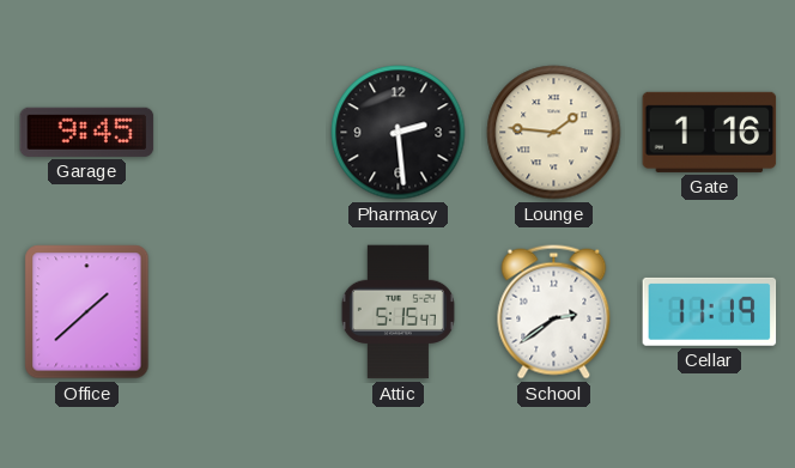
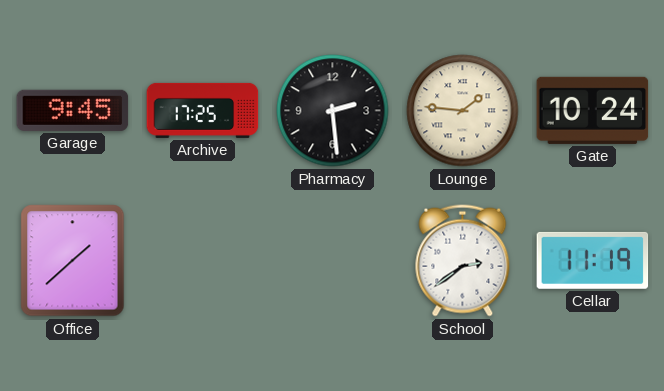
Archive: none -> 17:25
Gate: 1:16 -> 10:24
Attic: 5:15 -> none
